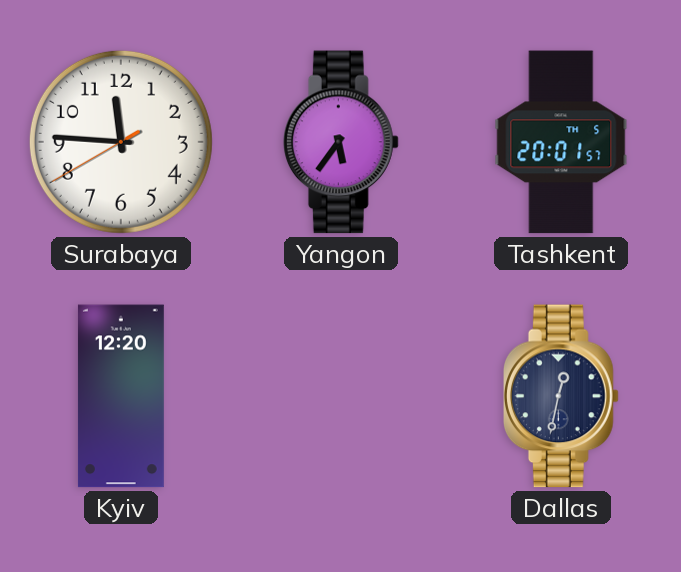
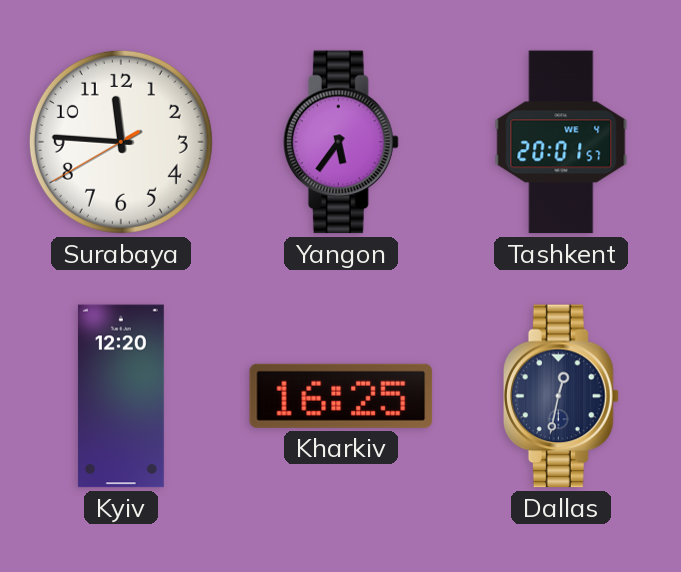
Tashkent date: TH 5 -> WE 4
Kharkiv: none -> 16:25
